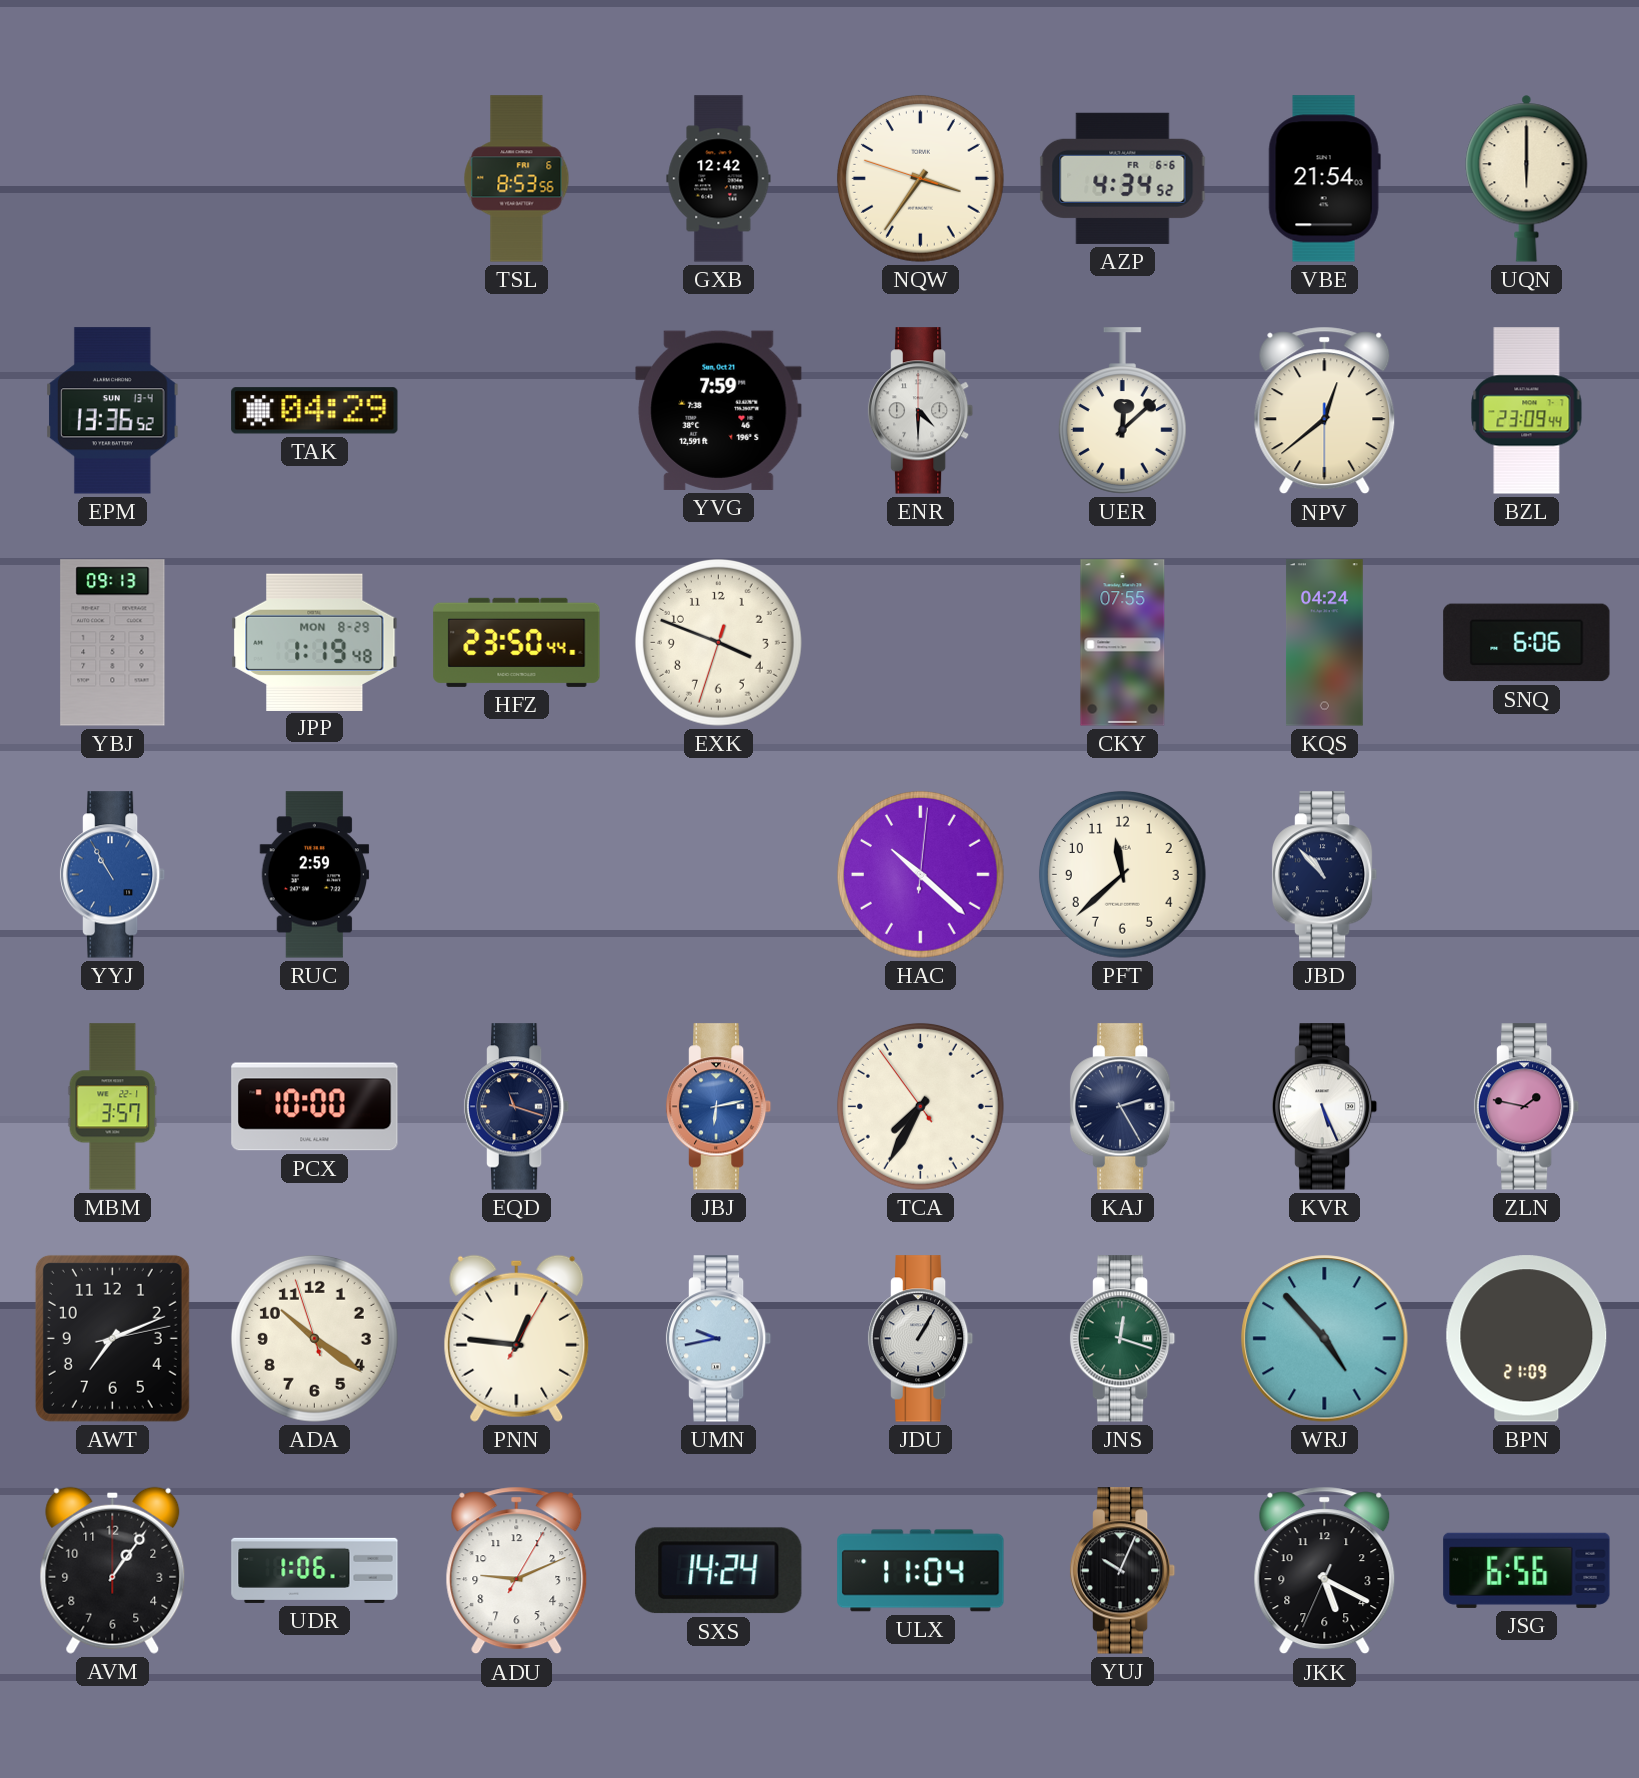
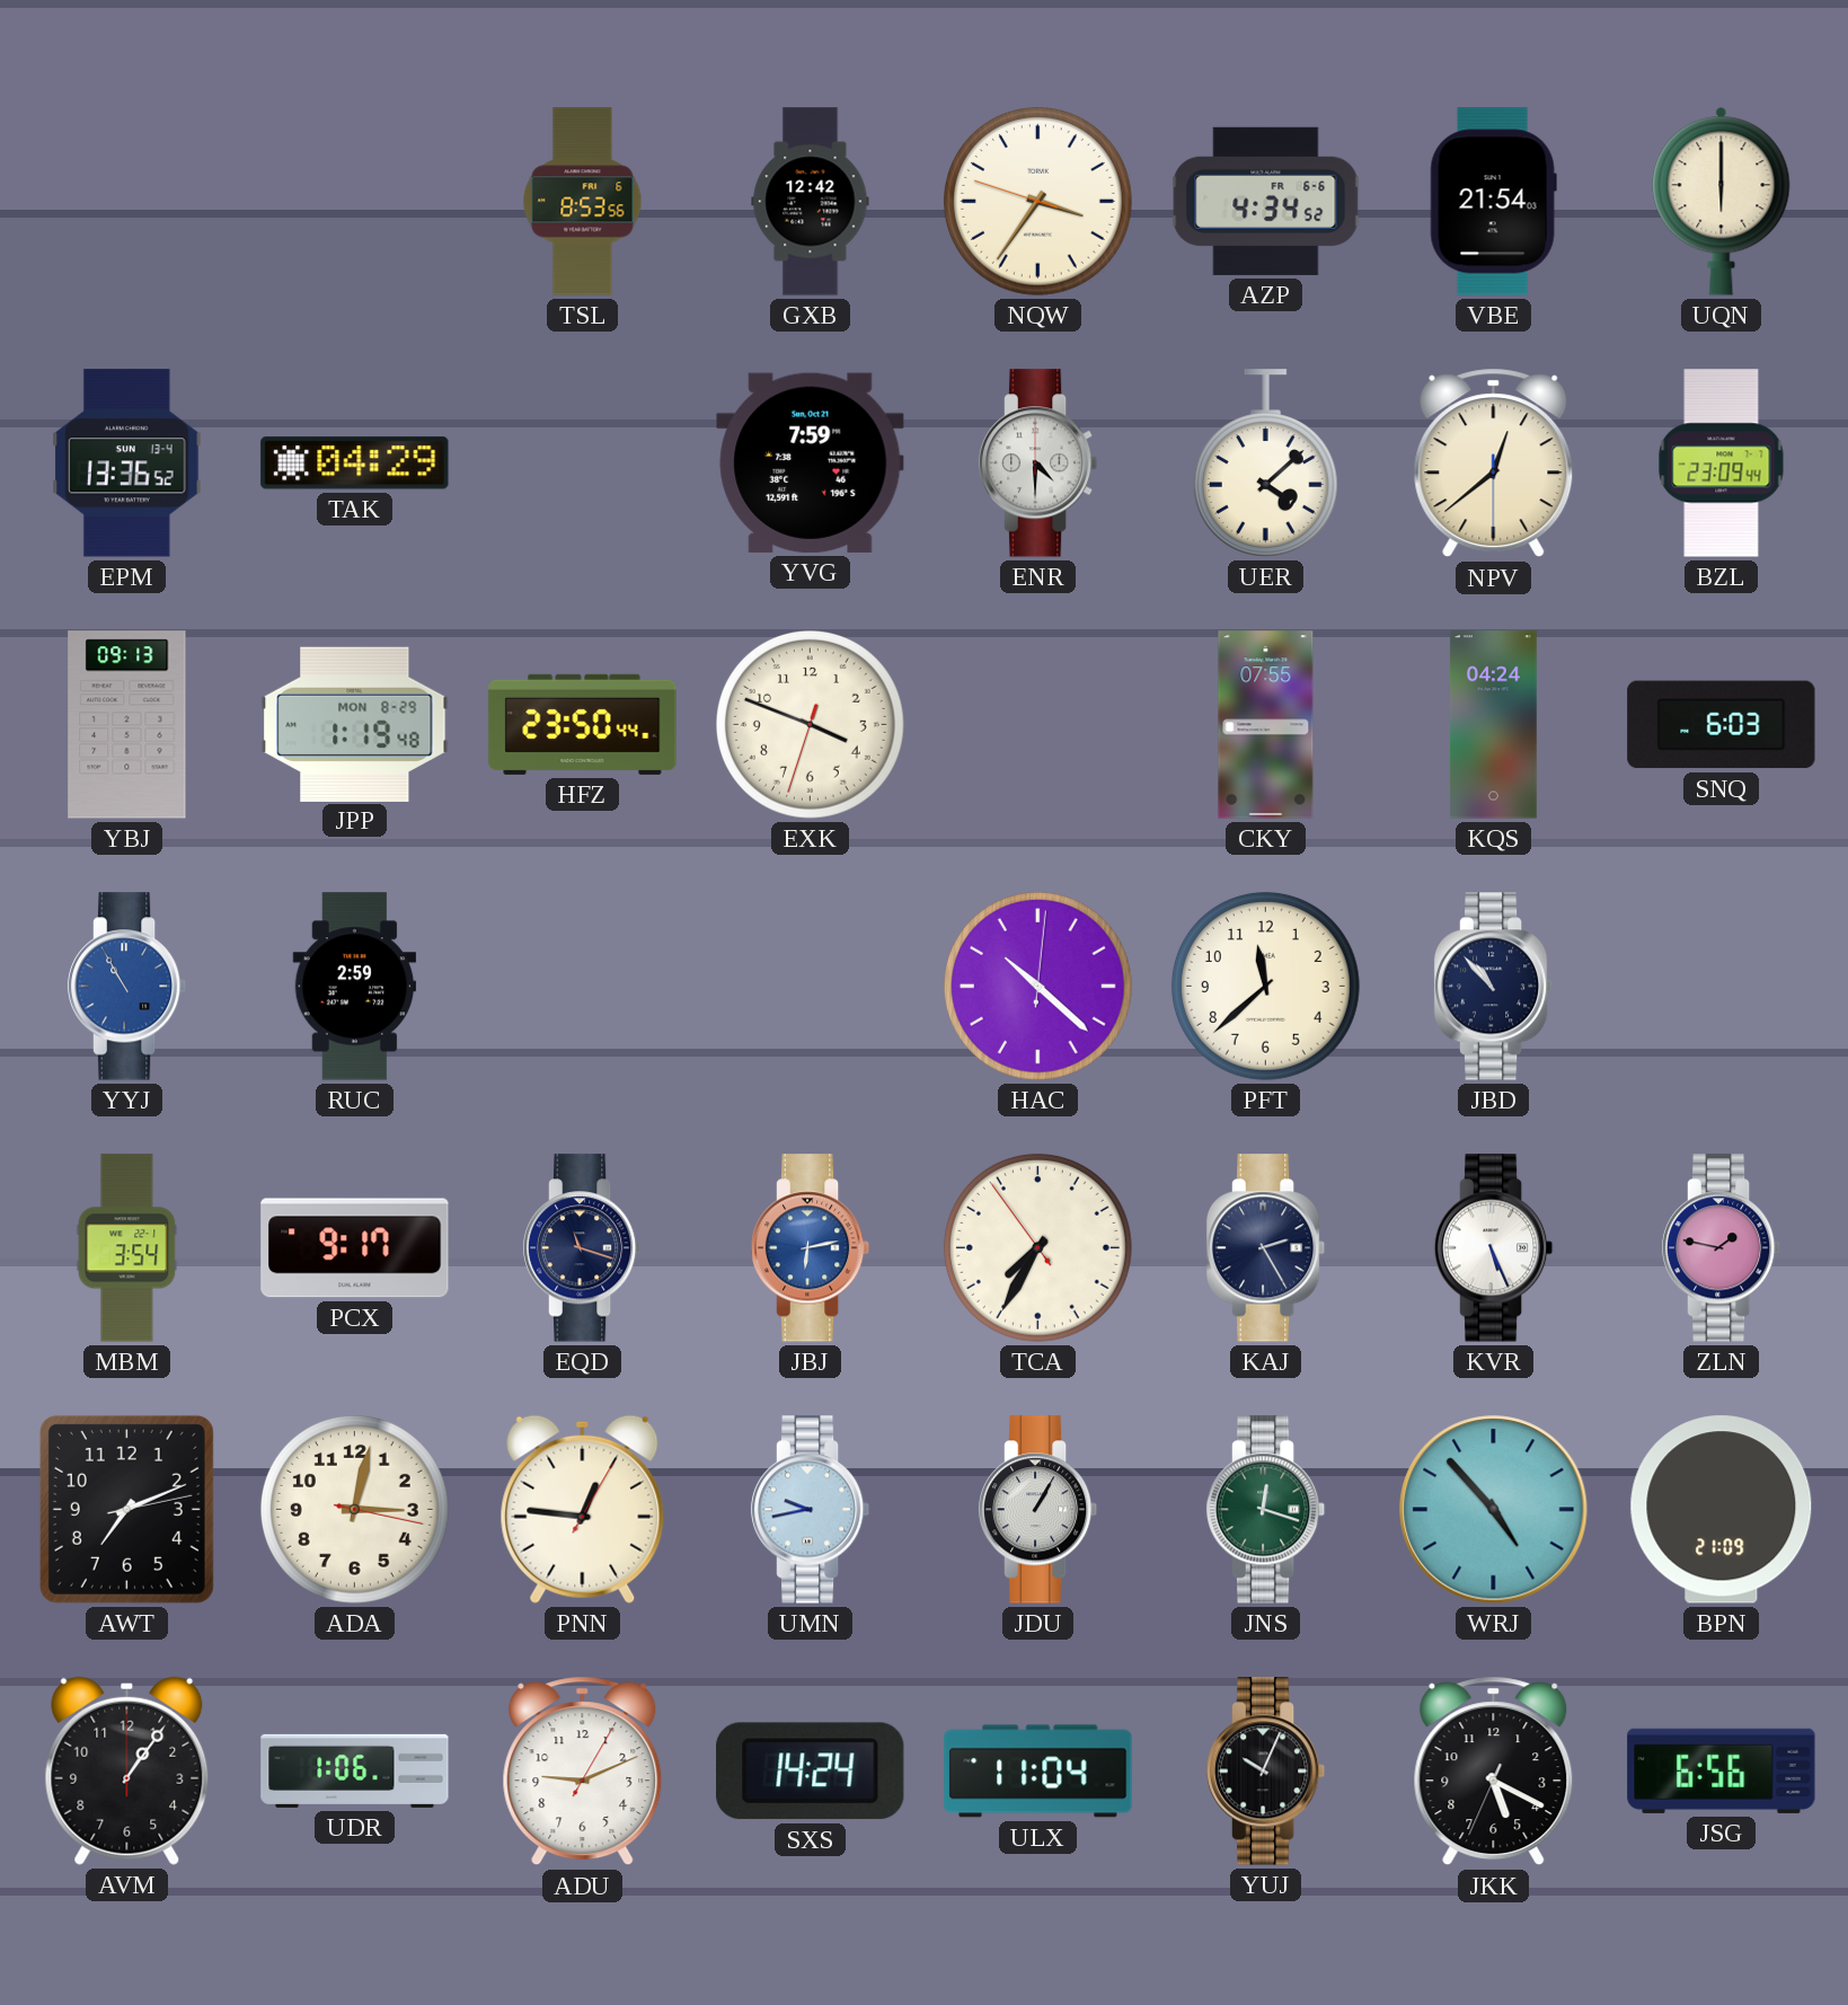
UER: 12:08 -> 4:08
SNQ: 6:06 -> 6:03
MBM: 3:57 -> 3:54
PCX: 10:00 -> 9:17
ADA: 10:20 -> 3:02
